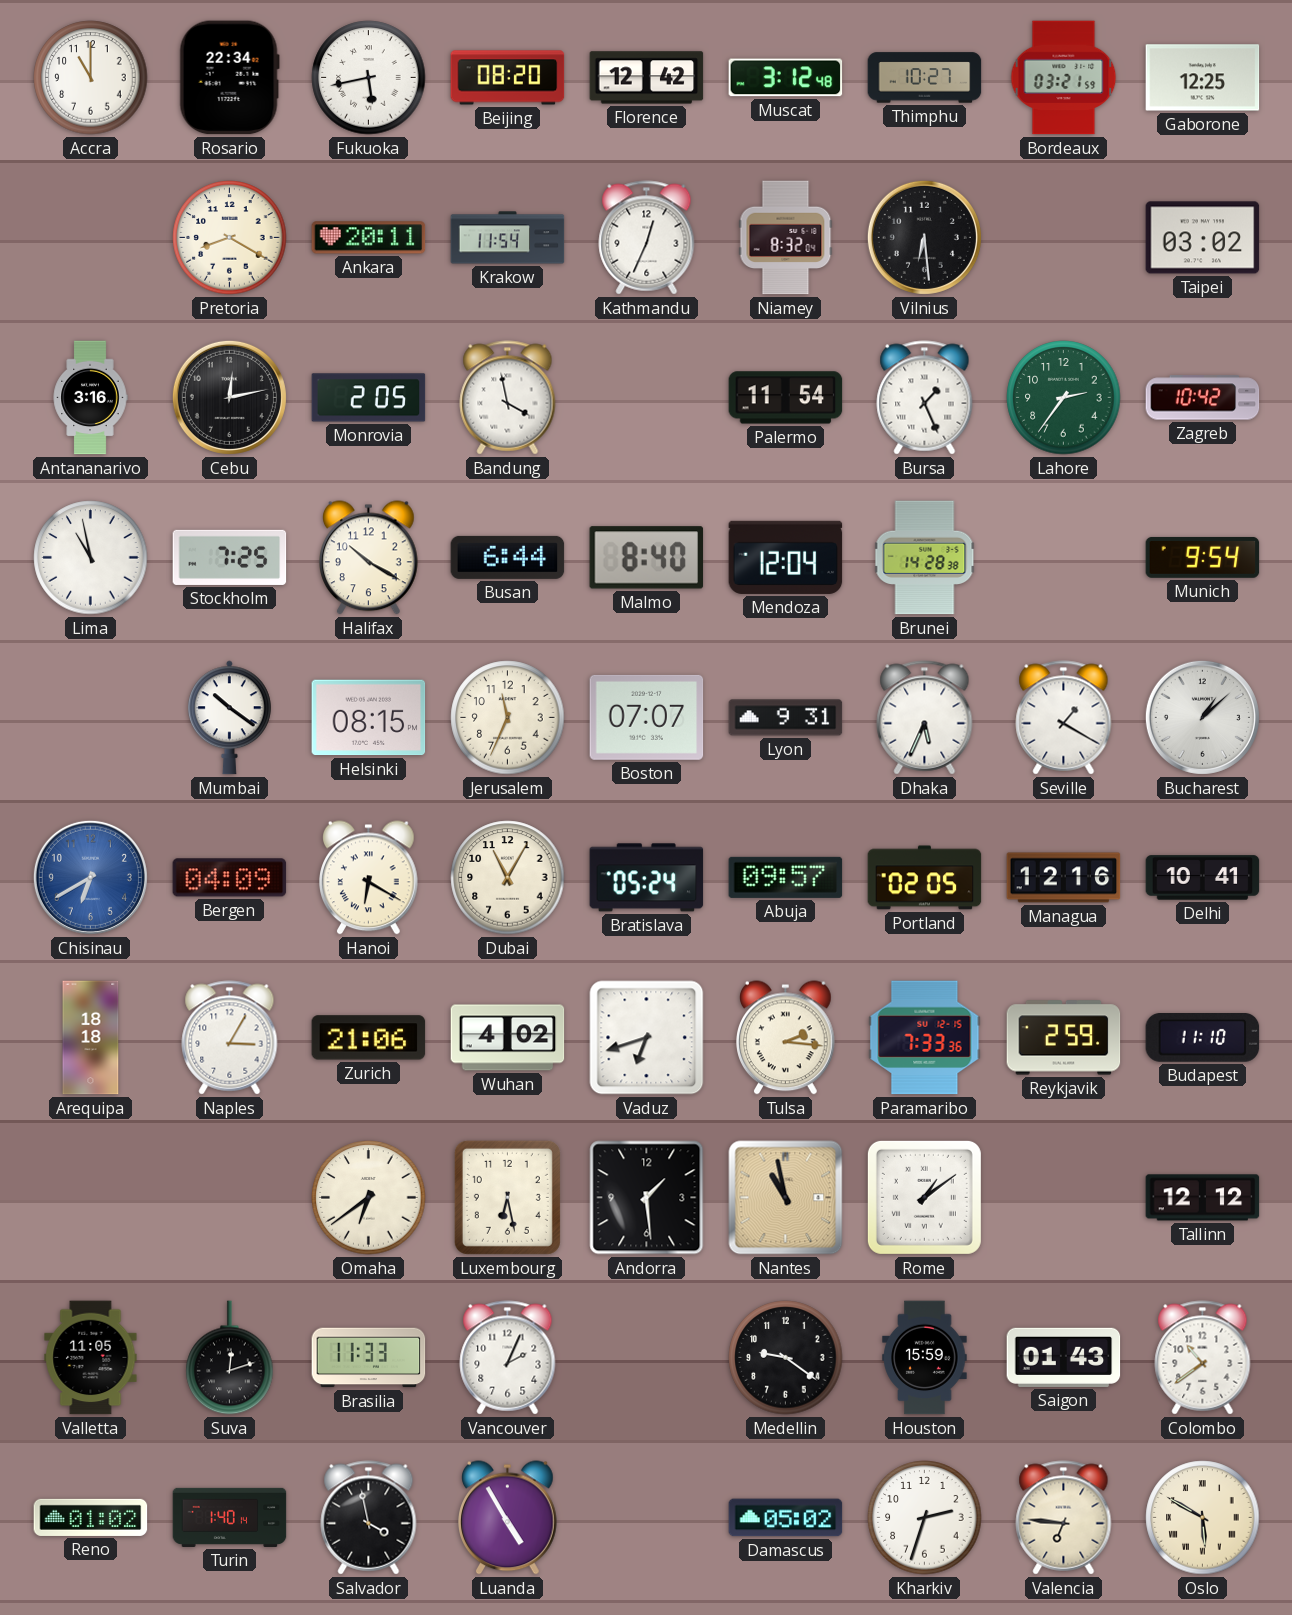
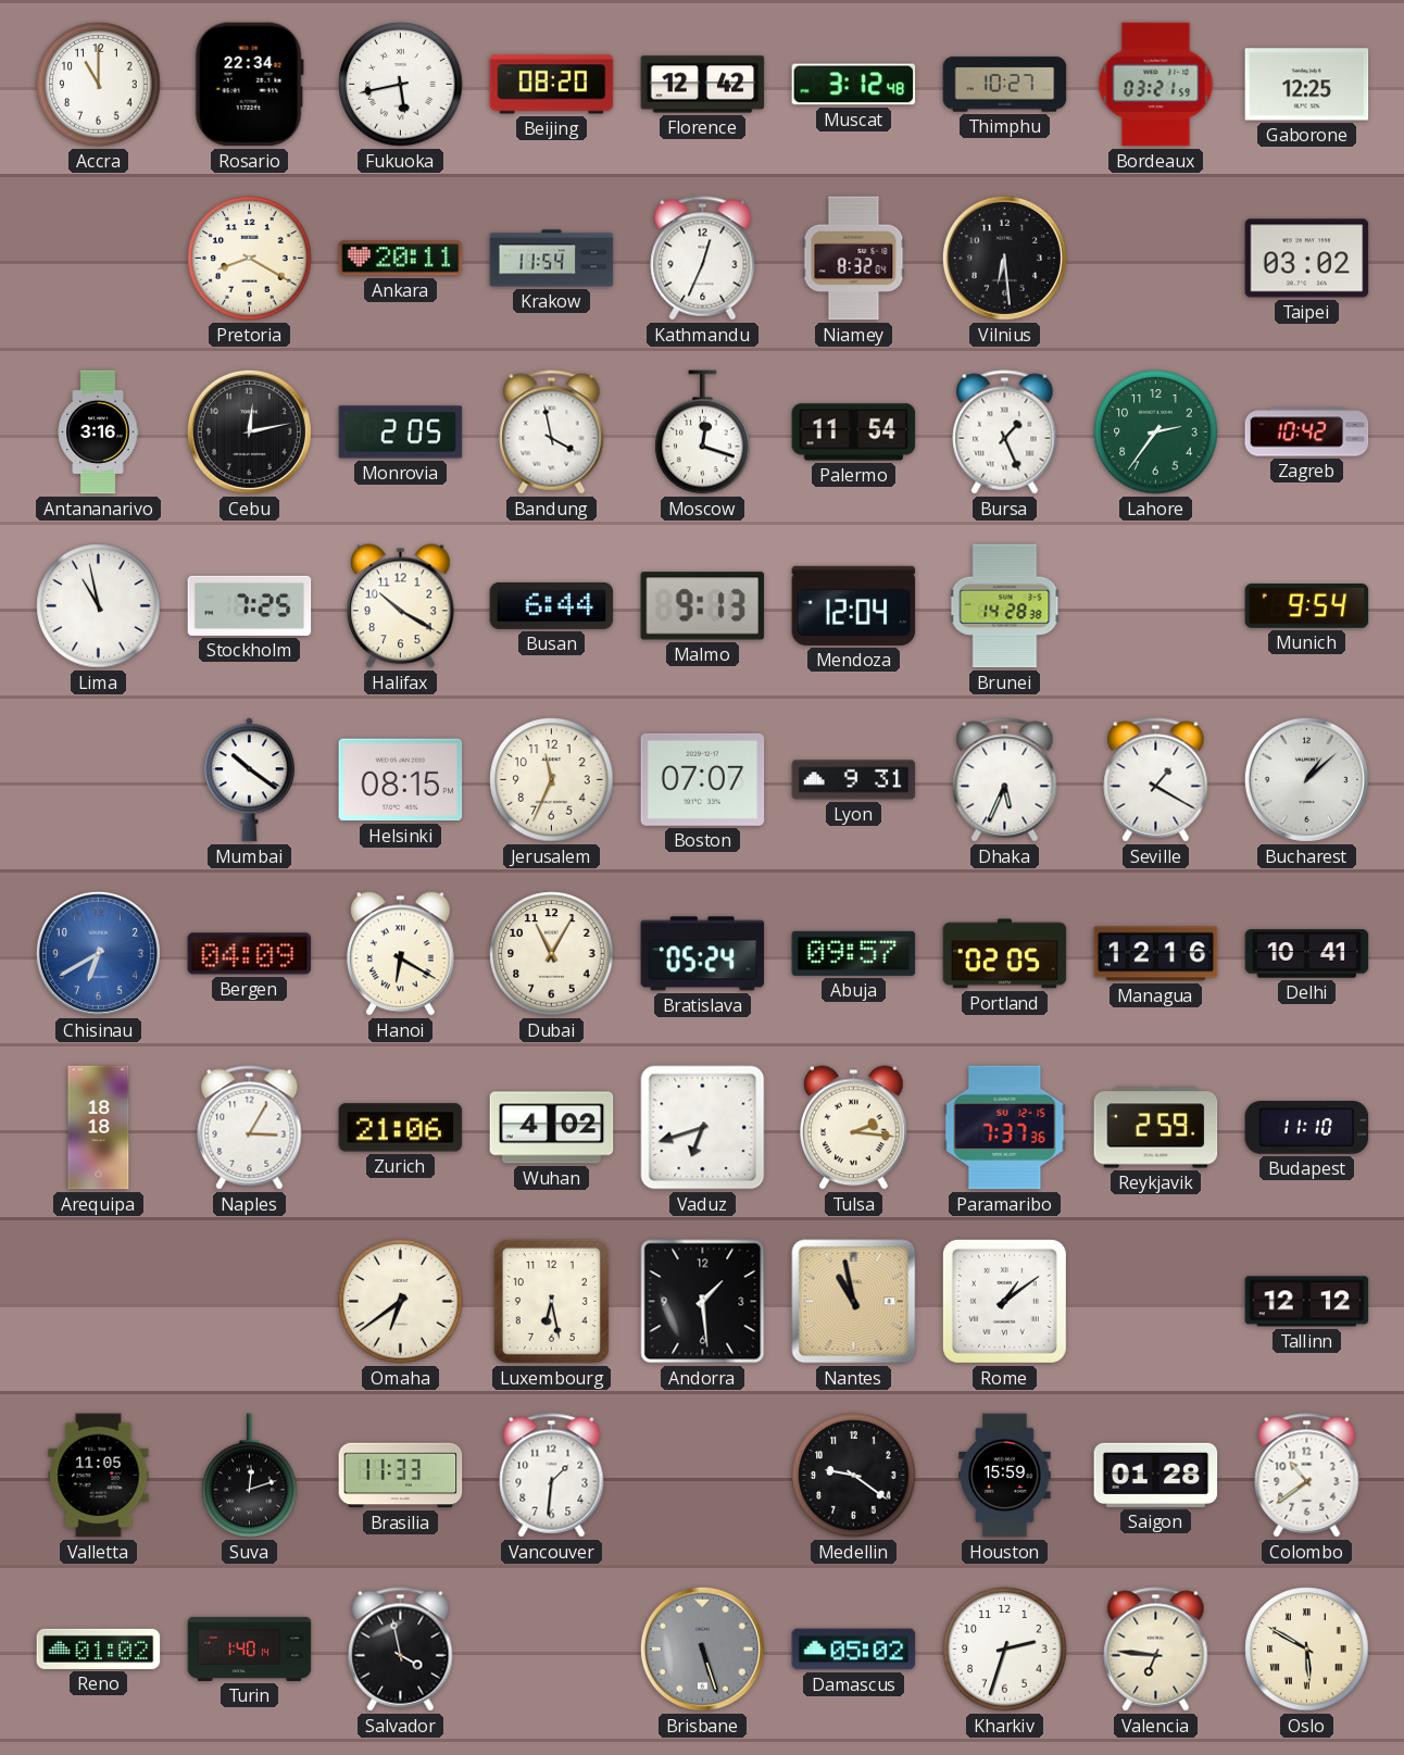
Moscow: none -> 12:18
Malmo: 8:40 -> 9:13
Paramaribo: 7:33 -> 7:37
Vancouver: 2:04 -> 1:31
Saigon: 01:43 -> 01:28
Luanda: 4:55 -> none
Brisbane: none -> 5:27
